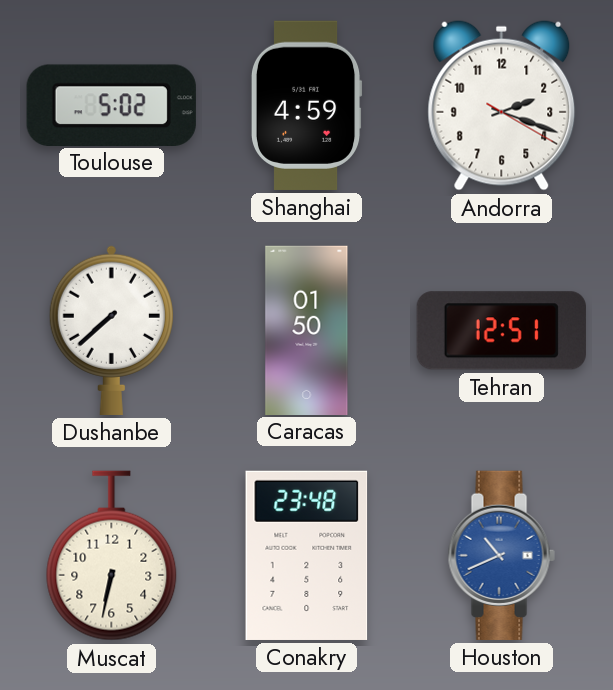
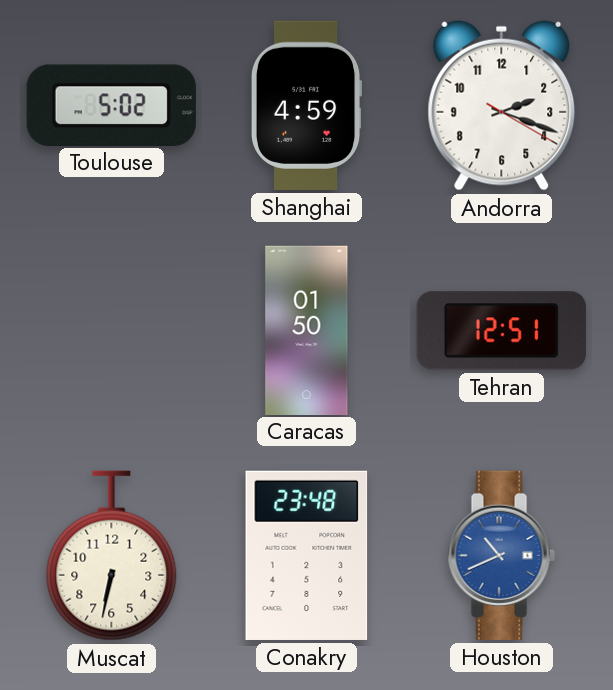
Dushanbe: 7:38 -> none
